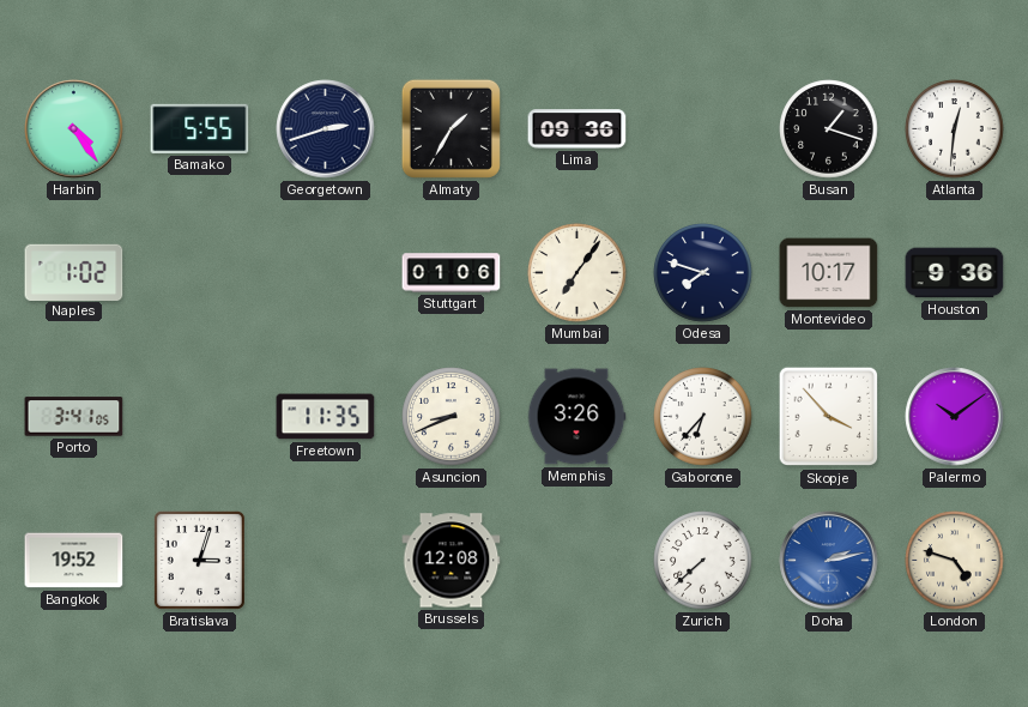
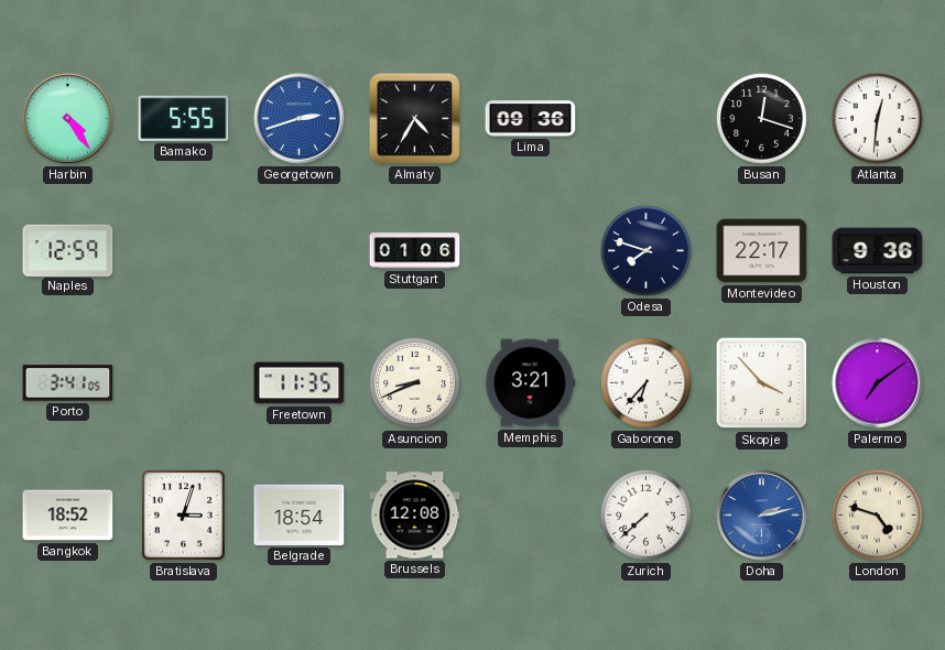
Georgetown dial: navy -> blue
Almaty: 1:35 -> 4:35
Busan: 1:18 -> 12:18
Naples: 1:02 -> 12:59
Mumbai: 7:06 -> none
Montevideo: 10:17 -> 22:17
Memphis: 3:26 -> 3:21
Palermo: 10:09 -> 7:09
Bangkok: 19:52 -> 18:52
Belgrade: none -> 18:54
